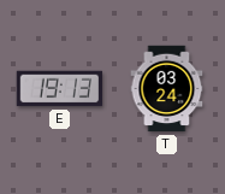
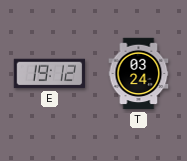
E: 19:13 -> 19:12
